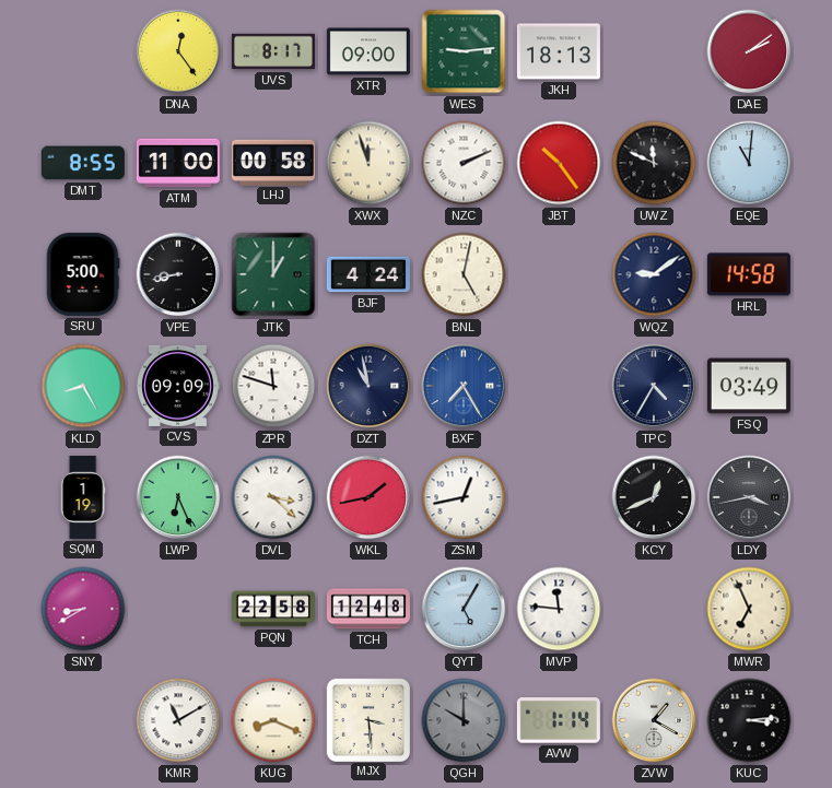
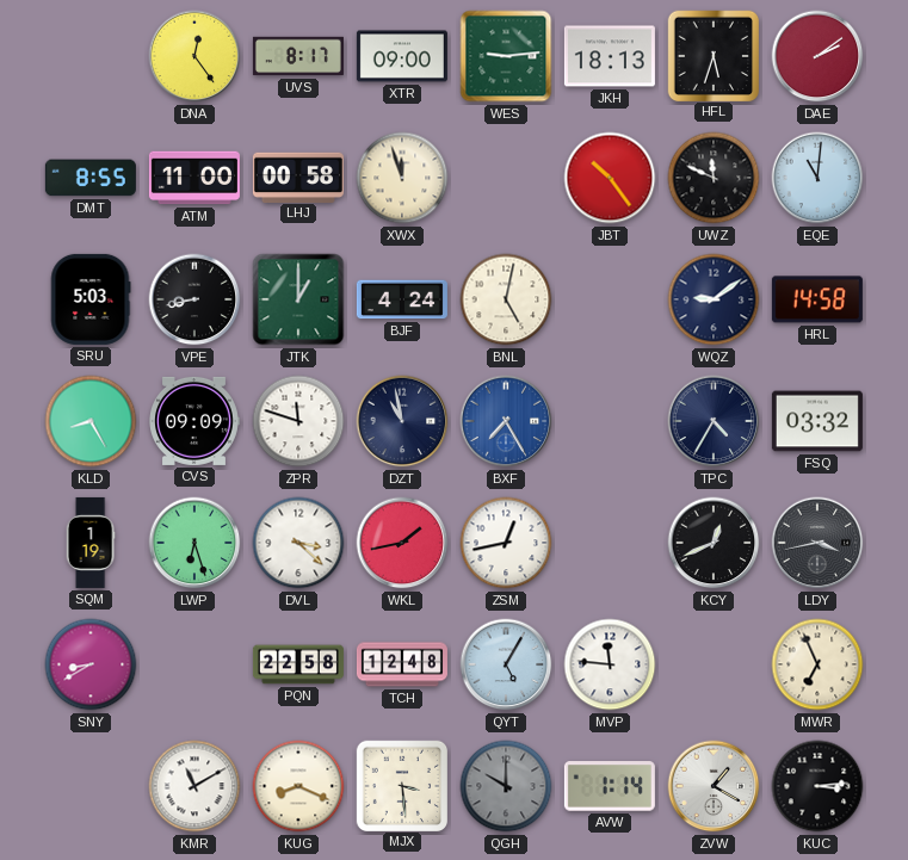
HFL: none -> 5:33
NZC: 2:11 -> none
SRU: 5:00 -> 5:03
FSQ: 03:49 -> 03:32
LWP: 6:26 -> 6:27
